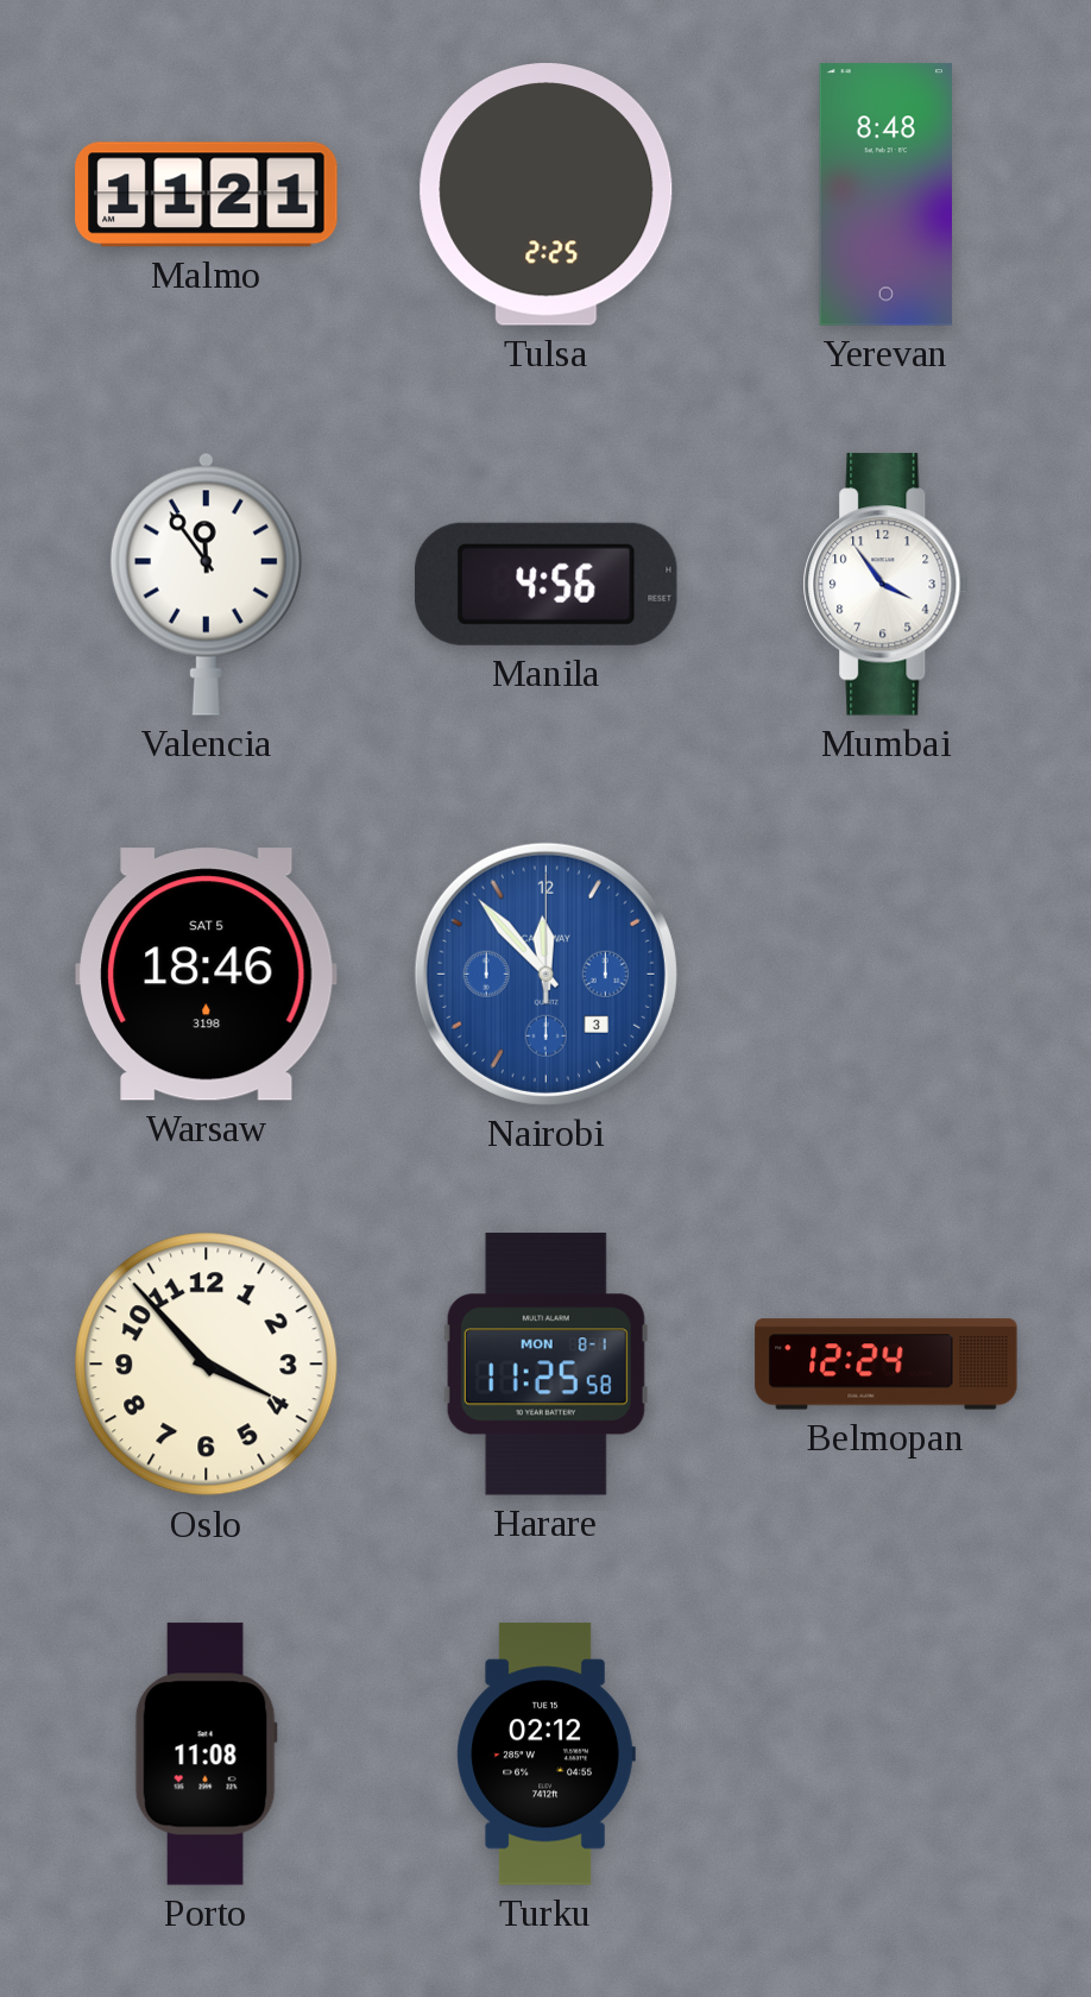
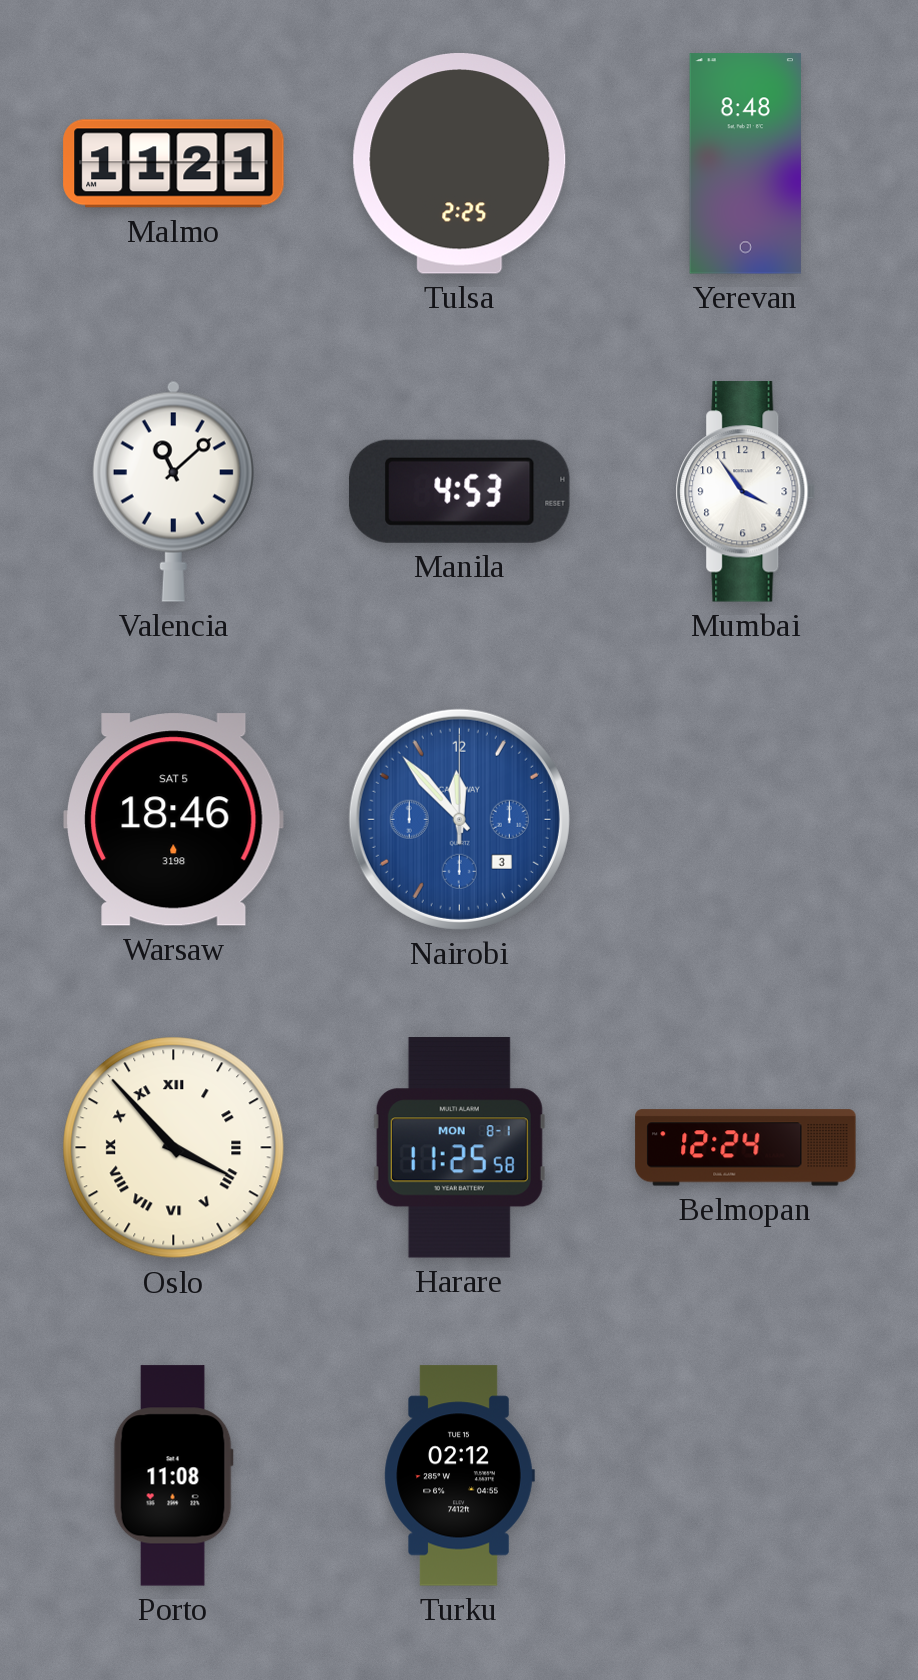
Valencia: 11:54 -> 11:08
Manila: 4:56 -> 4:53
Oslo numerals: Arabic -> Roman
